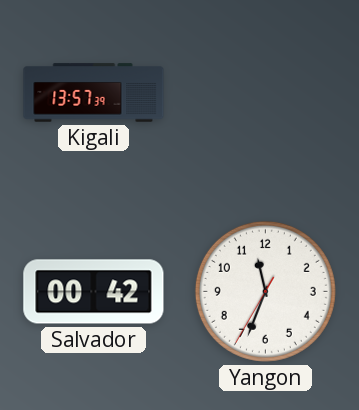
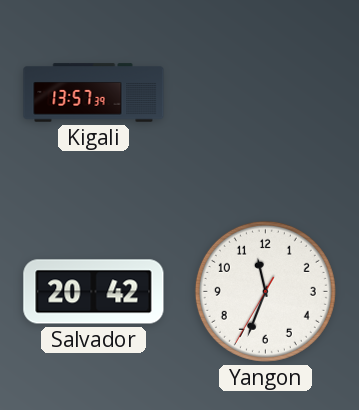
Salvador: 00:42 -> 20:42
